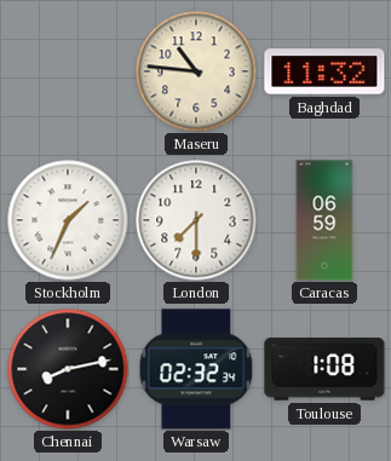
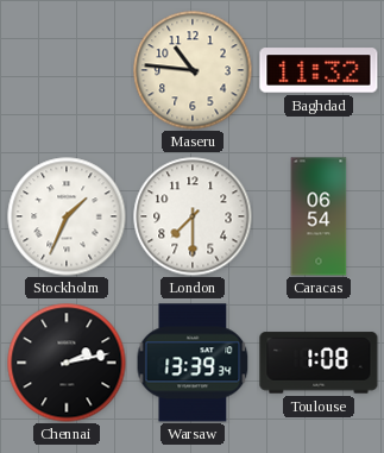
Caracas: 06:59 -> 06:54
Chennai: 8:13 -> 2:13
Warsaw: 02:32 -> 13:39
